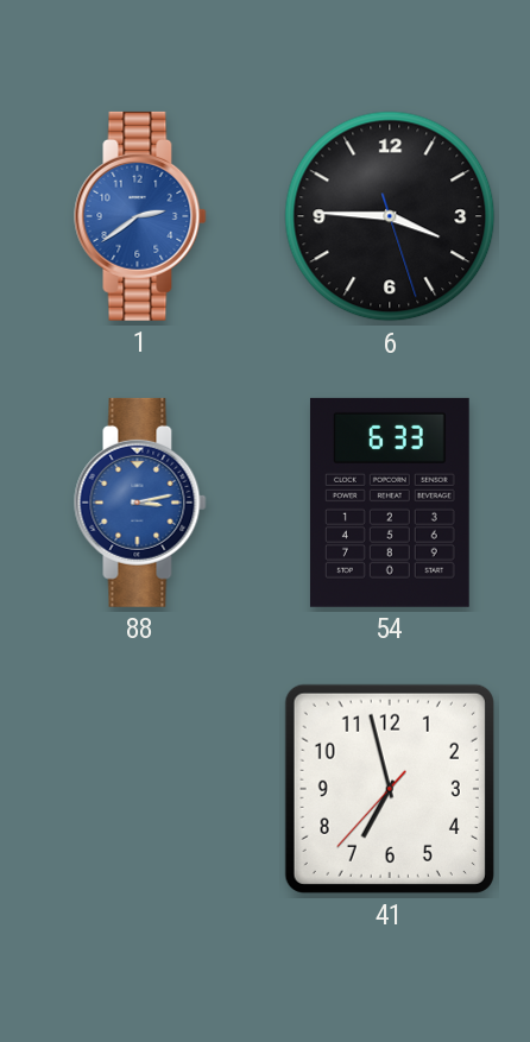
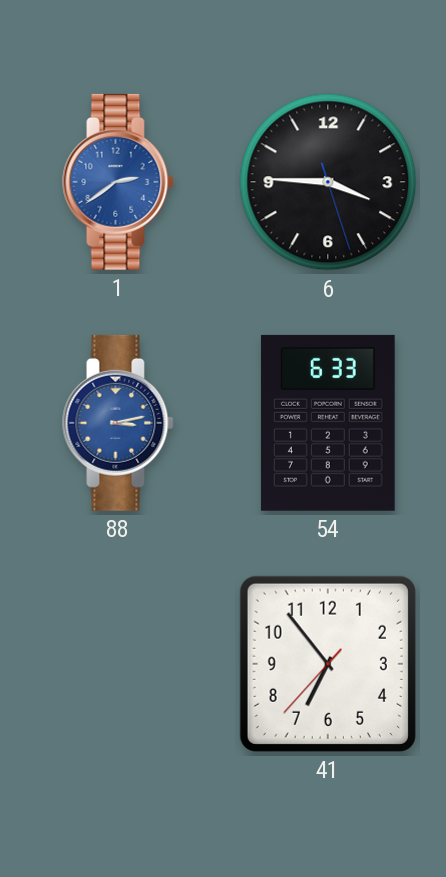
41: 6:57 -> 6:53
